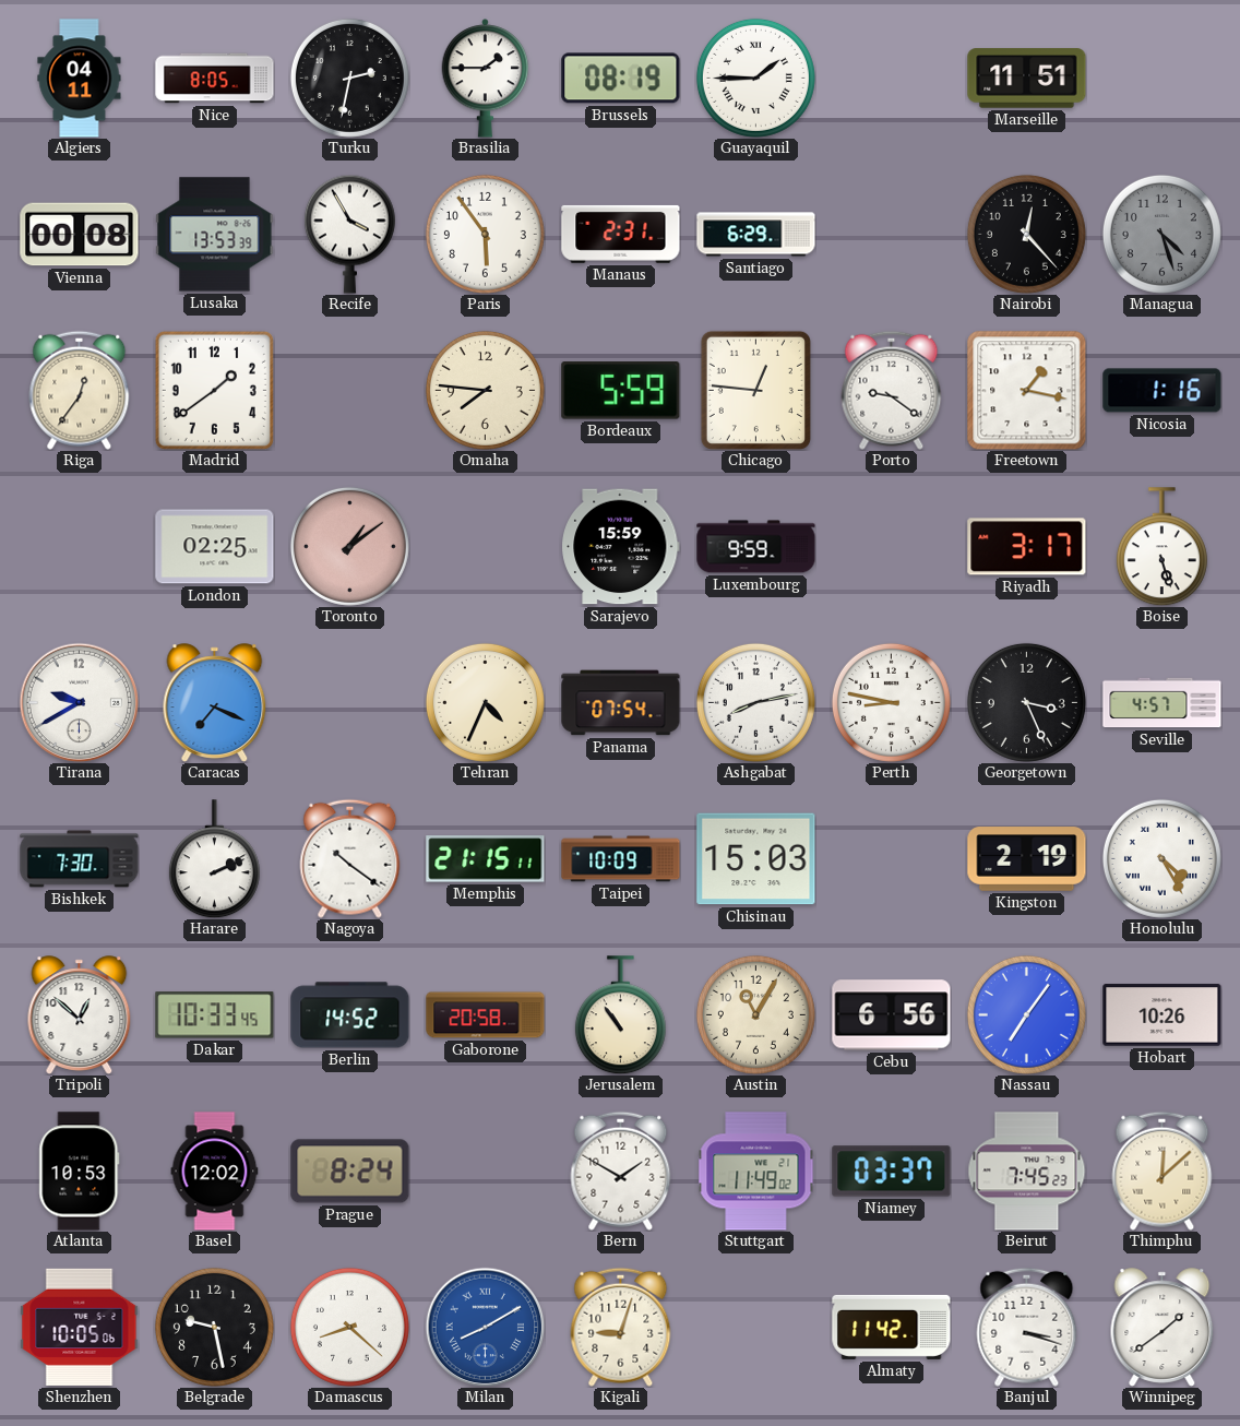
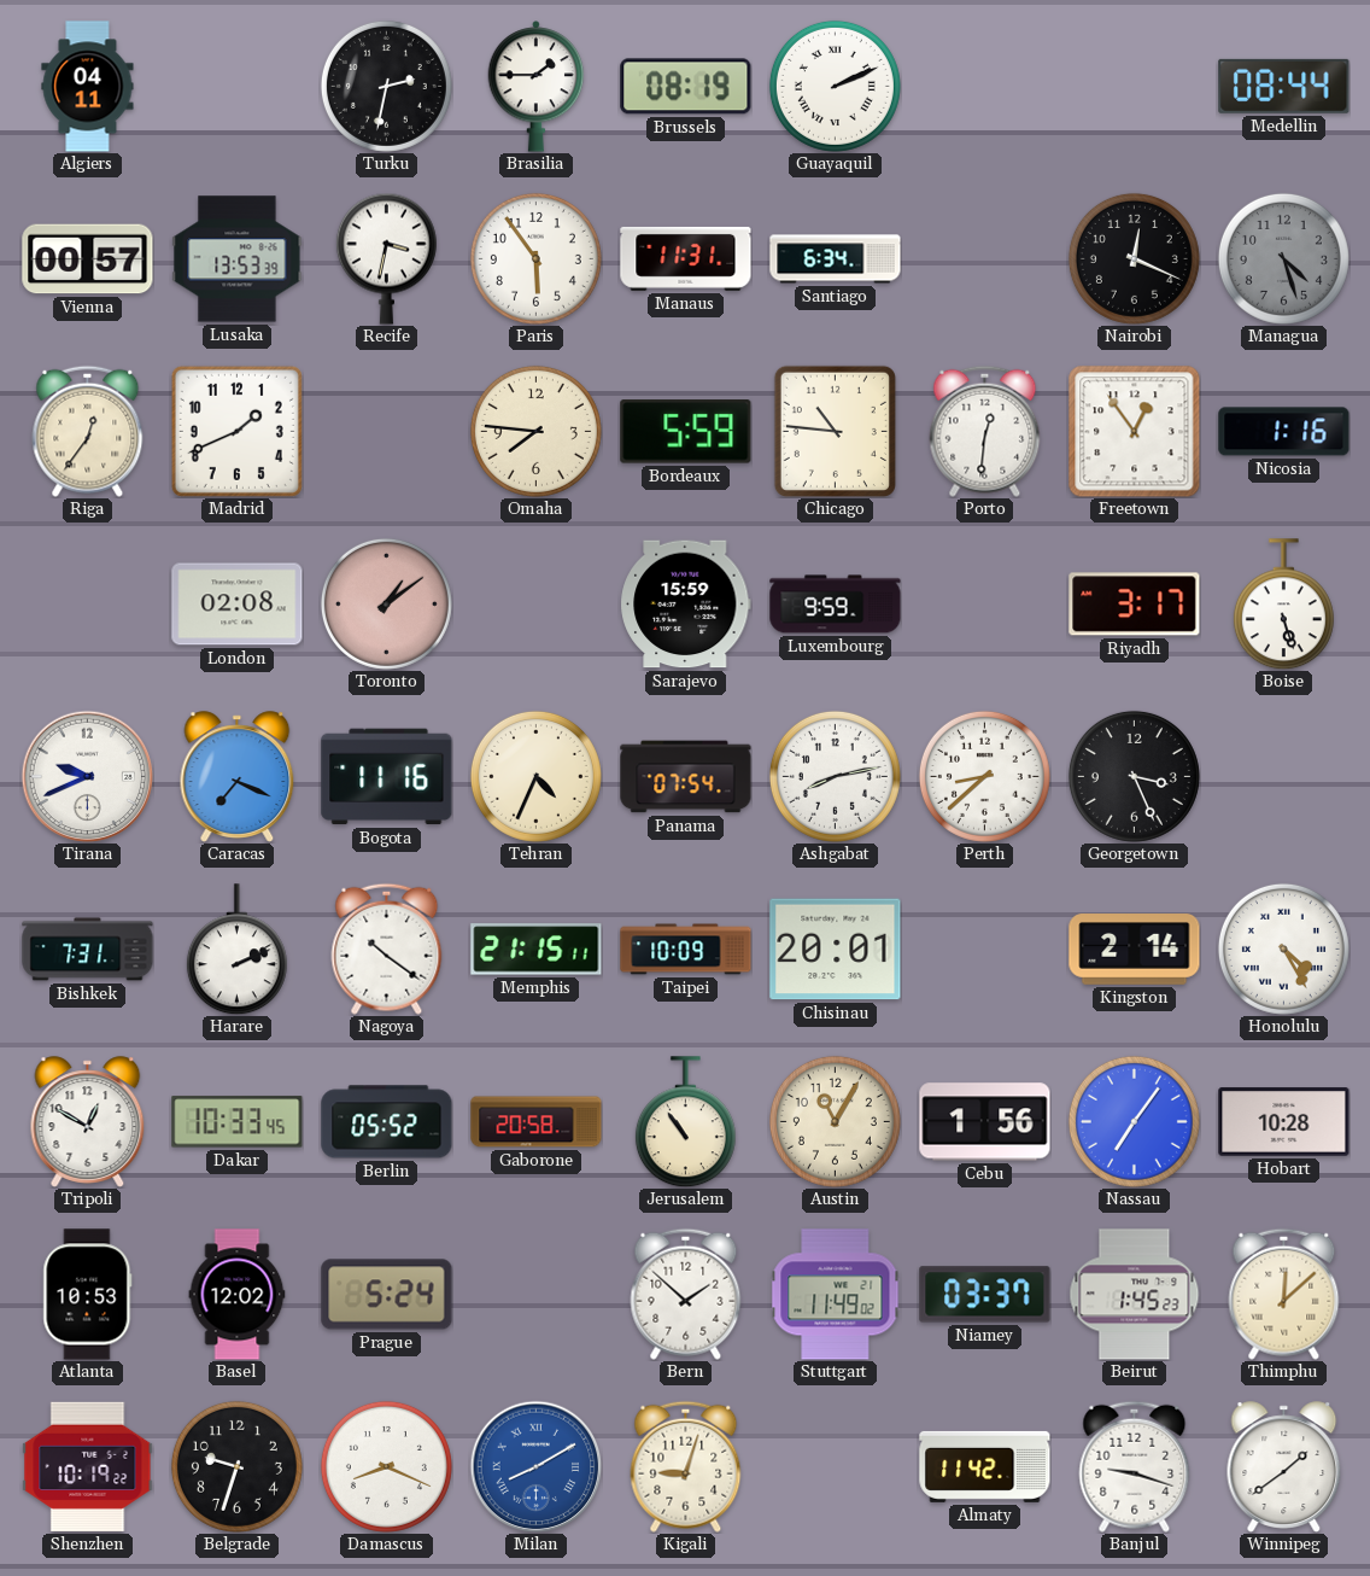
Nice: 8:05 -> none
Guayaquil: 1:45 -> 2:11
Marseille: 11:51 -> none
Medellin: none -> 08:44
Vienna: 00:08 -> 00:57
Recife: 3:55 -> 3:32
Manaus: 2:31 -> 11:31
Santiago: 6:29 -> 6:34
Nairobi: 12:23 -> 12:19
Madrid: 1:39 -> 1:41
Chicago: 12:46 -> 10:46
Porto: 9:21 -> 12:31
Freetown: 1:17 -> 12:54
London: 02:25 -> 02:08
Tirana: 9:40 -> 9:41
Bogota: none -> 11:16
Perth: 8:47 -> 8:38
Seville: 4:57 -> none
Bishkek: 7:30 -> 7:31
Chisinau: 15:03 -> 20:01
Kingston: 2:19 -> 2:14
Tripoli: 12:52 -> 12:50
Berlin: 14:52 -> 05:52
Cebu: 6:56 -> 1:56
Hobart: 10:26 -> 10:28
Prague: 8:24 -> 5:24
Bern: 1:50 -> 1:52
Beirut: 7:45 -> 1:45
Shenzhen: 10:05 -> 10:19
Belgrade: 9:28 -> 9:33
Damascus: 8:22 -> 8:19
Banjul: 3:18 -> 9:18
